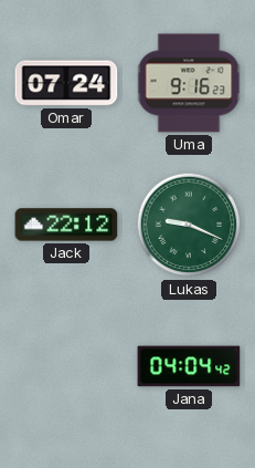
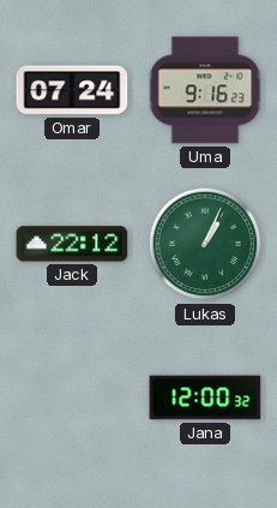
Lukas: 9:19 -> 1:04
Jana: 04:04 -> 12:00
